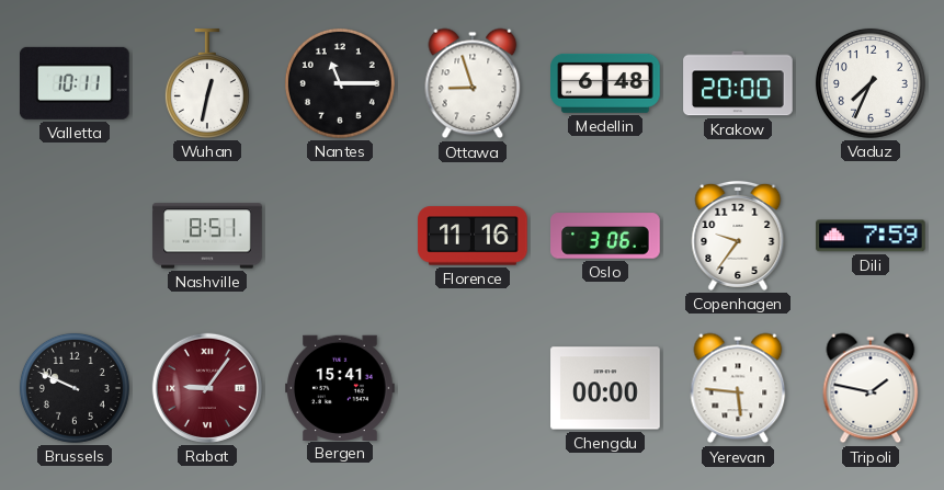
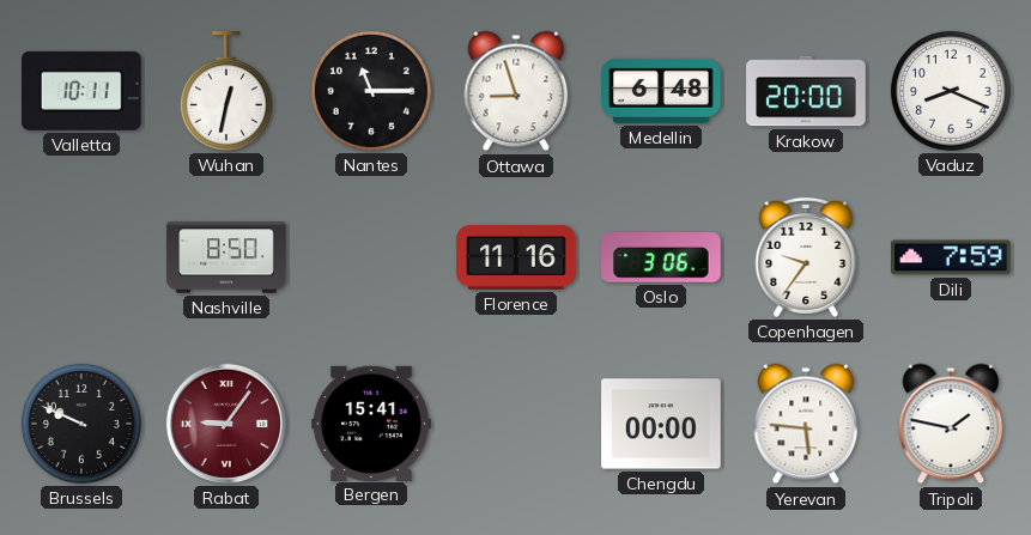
Vaduz: 7:34 -> 8:19
Nashville: 8:51 -> 8:50
